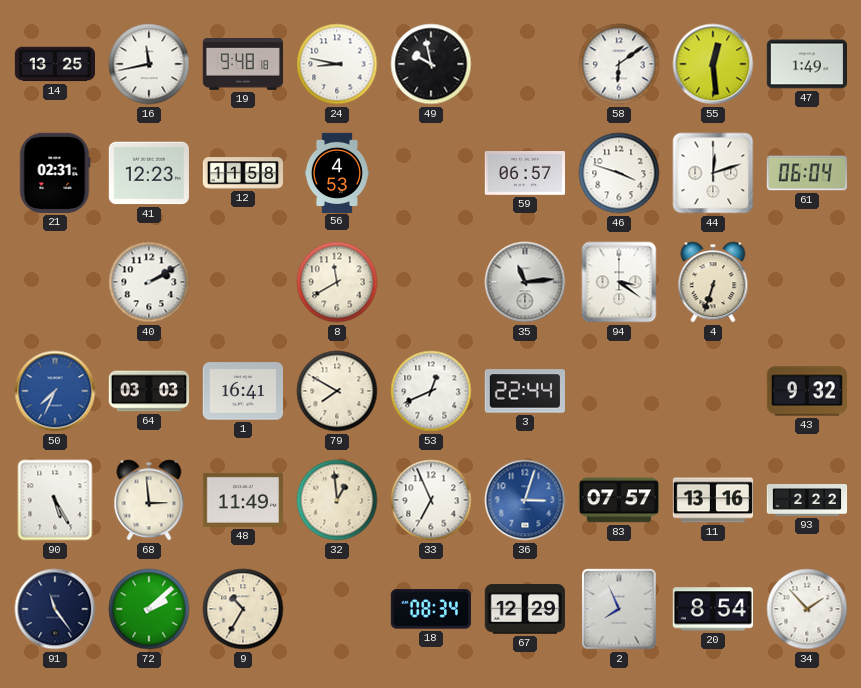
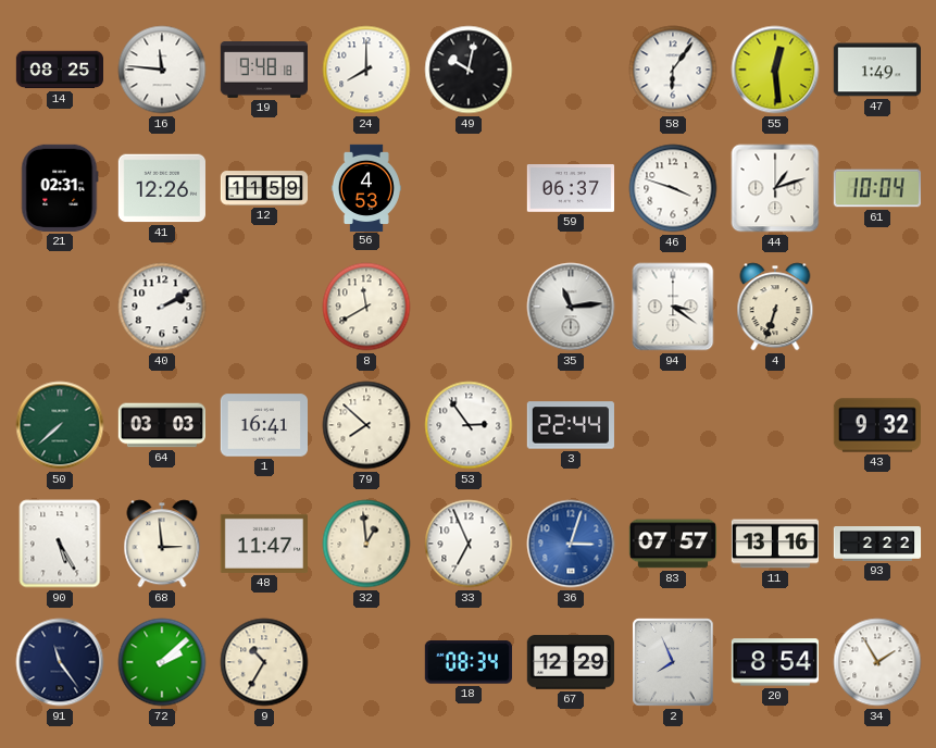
14: 13:25 -> 08:25
16: 11:43 -> 11:46
24: 8:47 -> 8:00
49: 9:58 -> 10:02
58: 6:09 -> 6:06
41: 12:23 -> 12:26
12: 11:58 -> 11:59
59: 06:57 -> 06:37
44: 12:12 -> 1:12
61: 06:04 -> 10:04
50: 7:34 -> 7:38
50 dial: blue -> green
79: 7:50 -> 7:52
53: 12:41 -> 2:54
48: 11:49 -> 11:47
34: 1:53 -> 1:55
